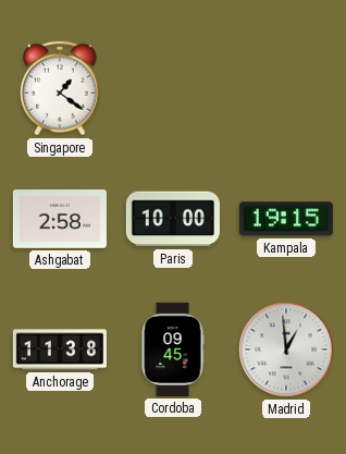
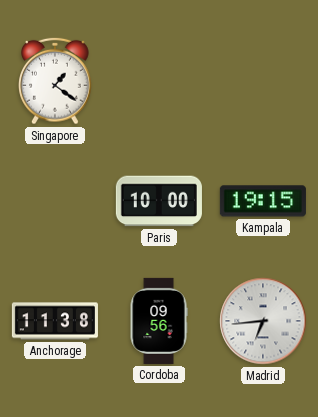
Ashgabat: 2:58 -> none
Cordoba: 09:45 -> 09:56
Madrid: 12:59 -> 6:44
